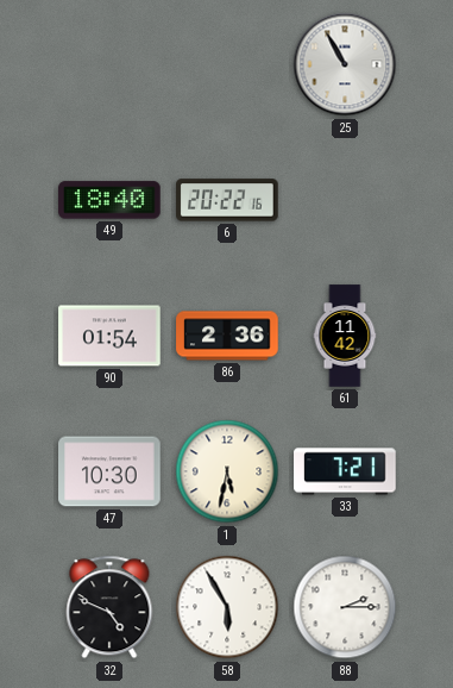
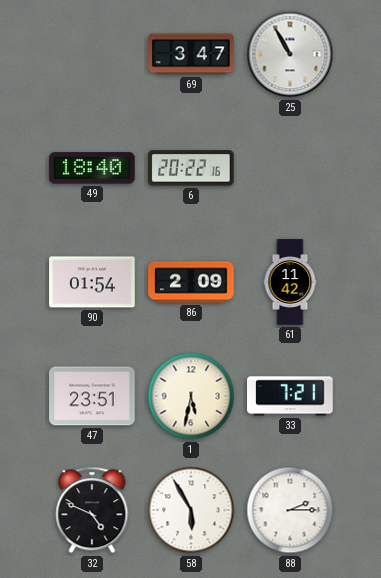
69: none -> 3:47
86: 2:36 -> 2:09
47: 10:30 -> 23:51
